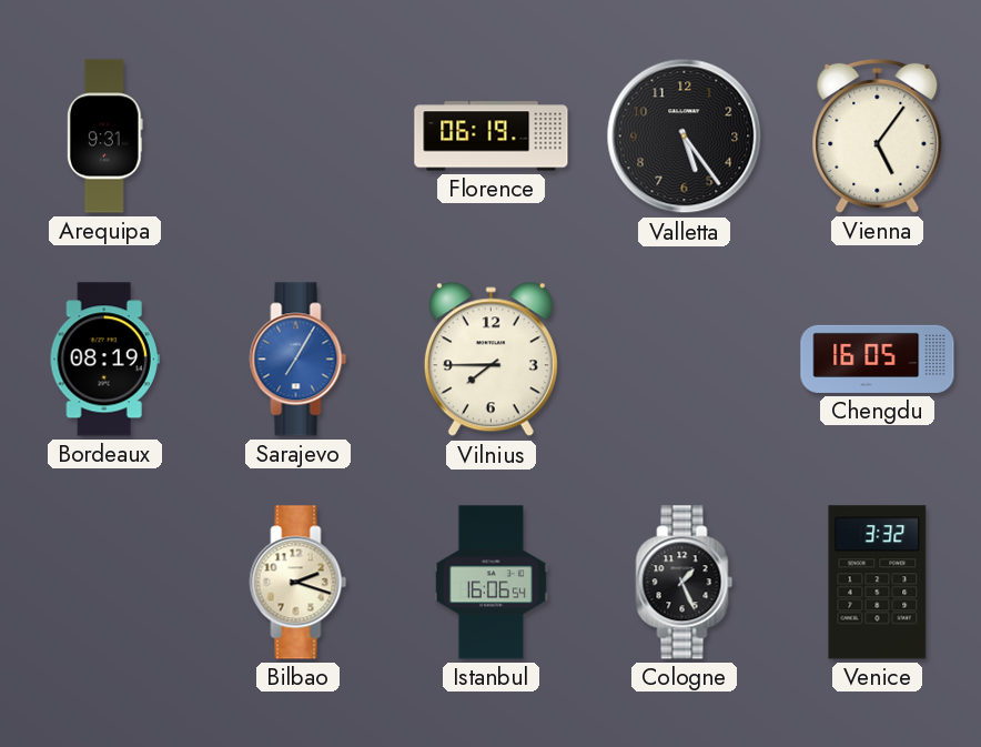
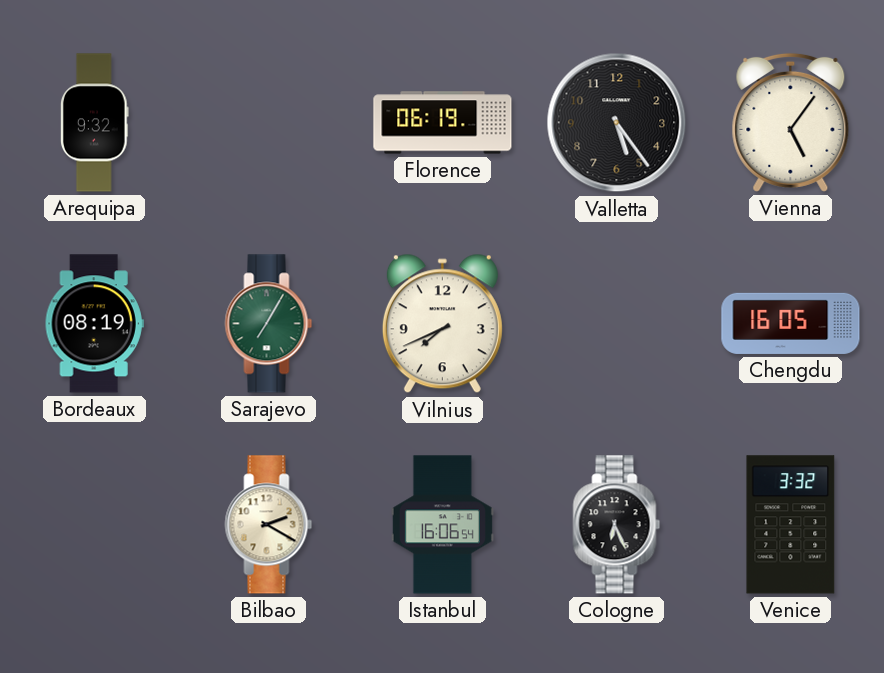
Arequipa: 9:31 -> 9:32
Sarajevo dial: blue -> green
Vilnius: 7:45 -> 7:41
Bilbao: 2:18 -> 2:20
Cologne: 1:26 -> 6:26
